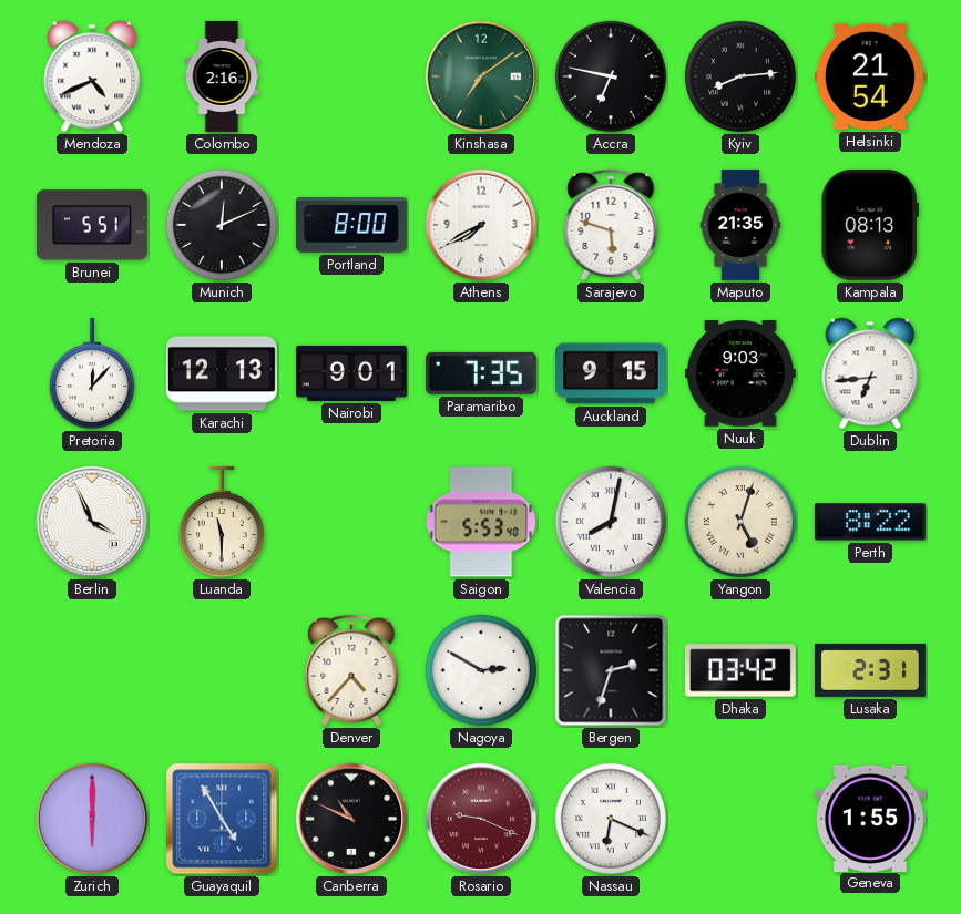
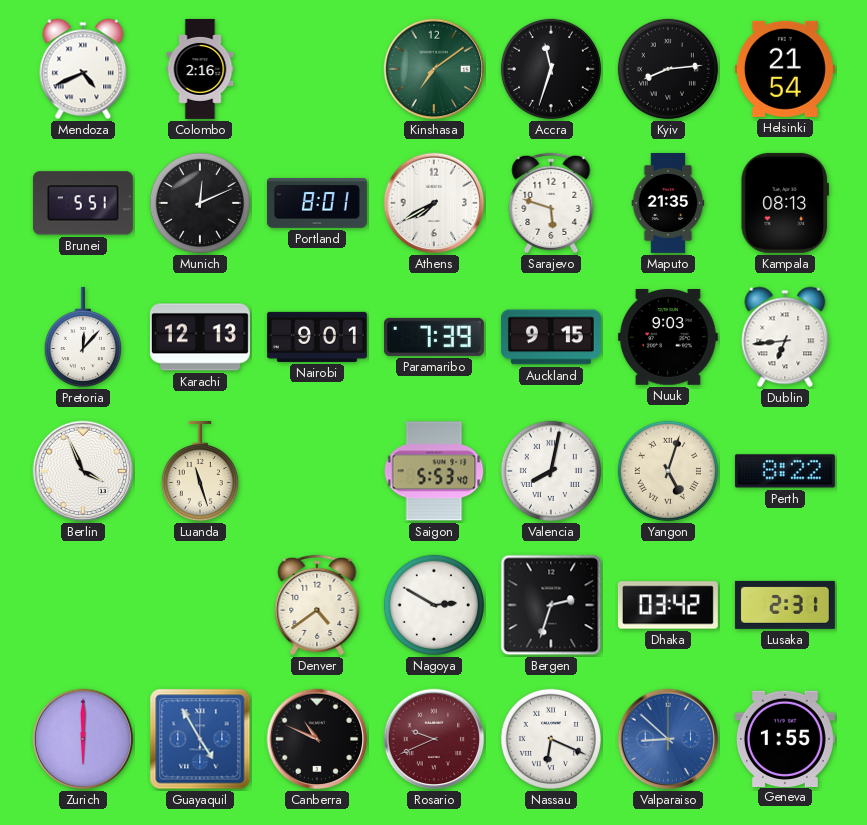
Accra: 6:47 -> 11:33
Portland: 8:00 -> 8:01
Paramaribo: 7:35 -> 7:39
Luanda: 11:30 -> 11:27
Denver: 4:37 -> 4:39
Rosario: 9:19 -> 9:41
Valparaiso: none -> 8:52
